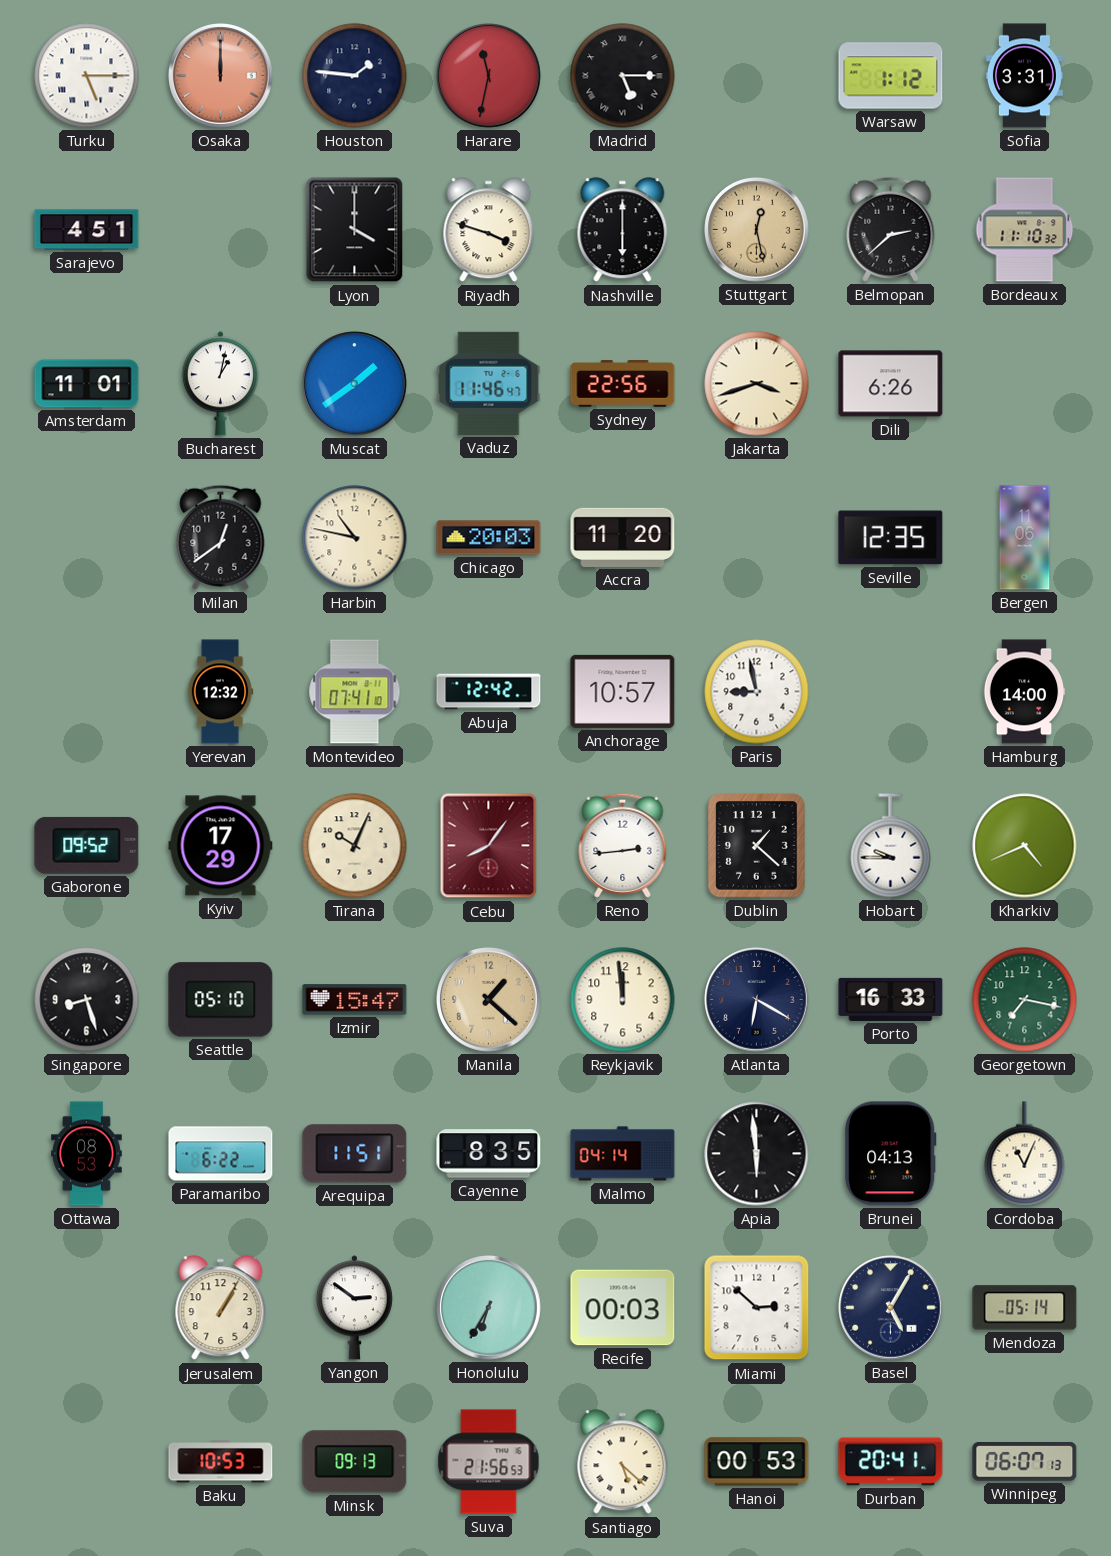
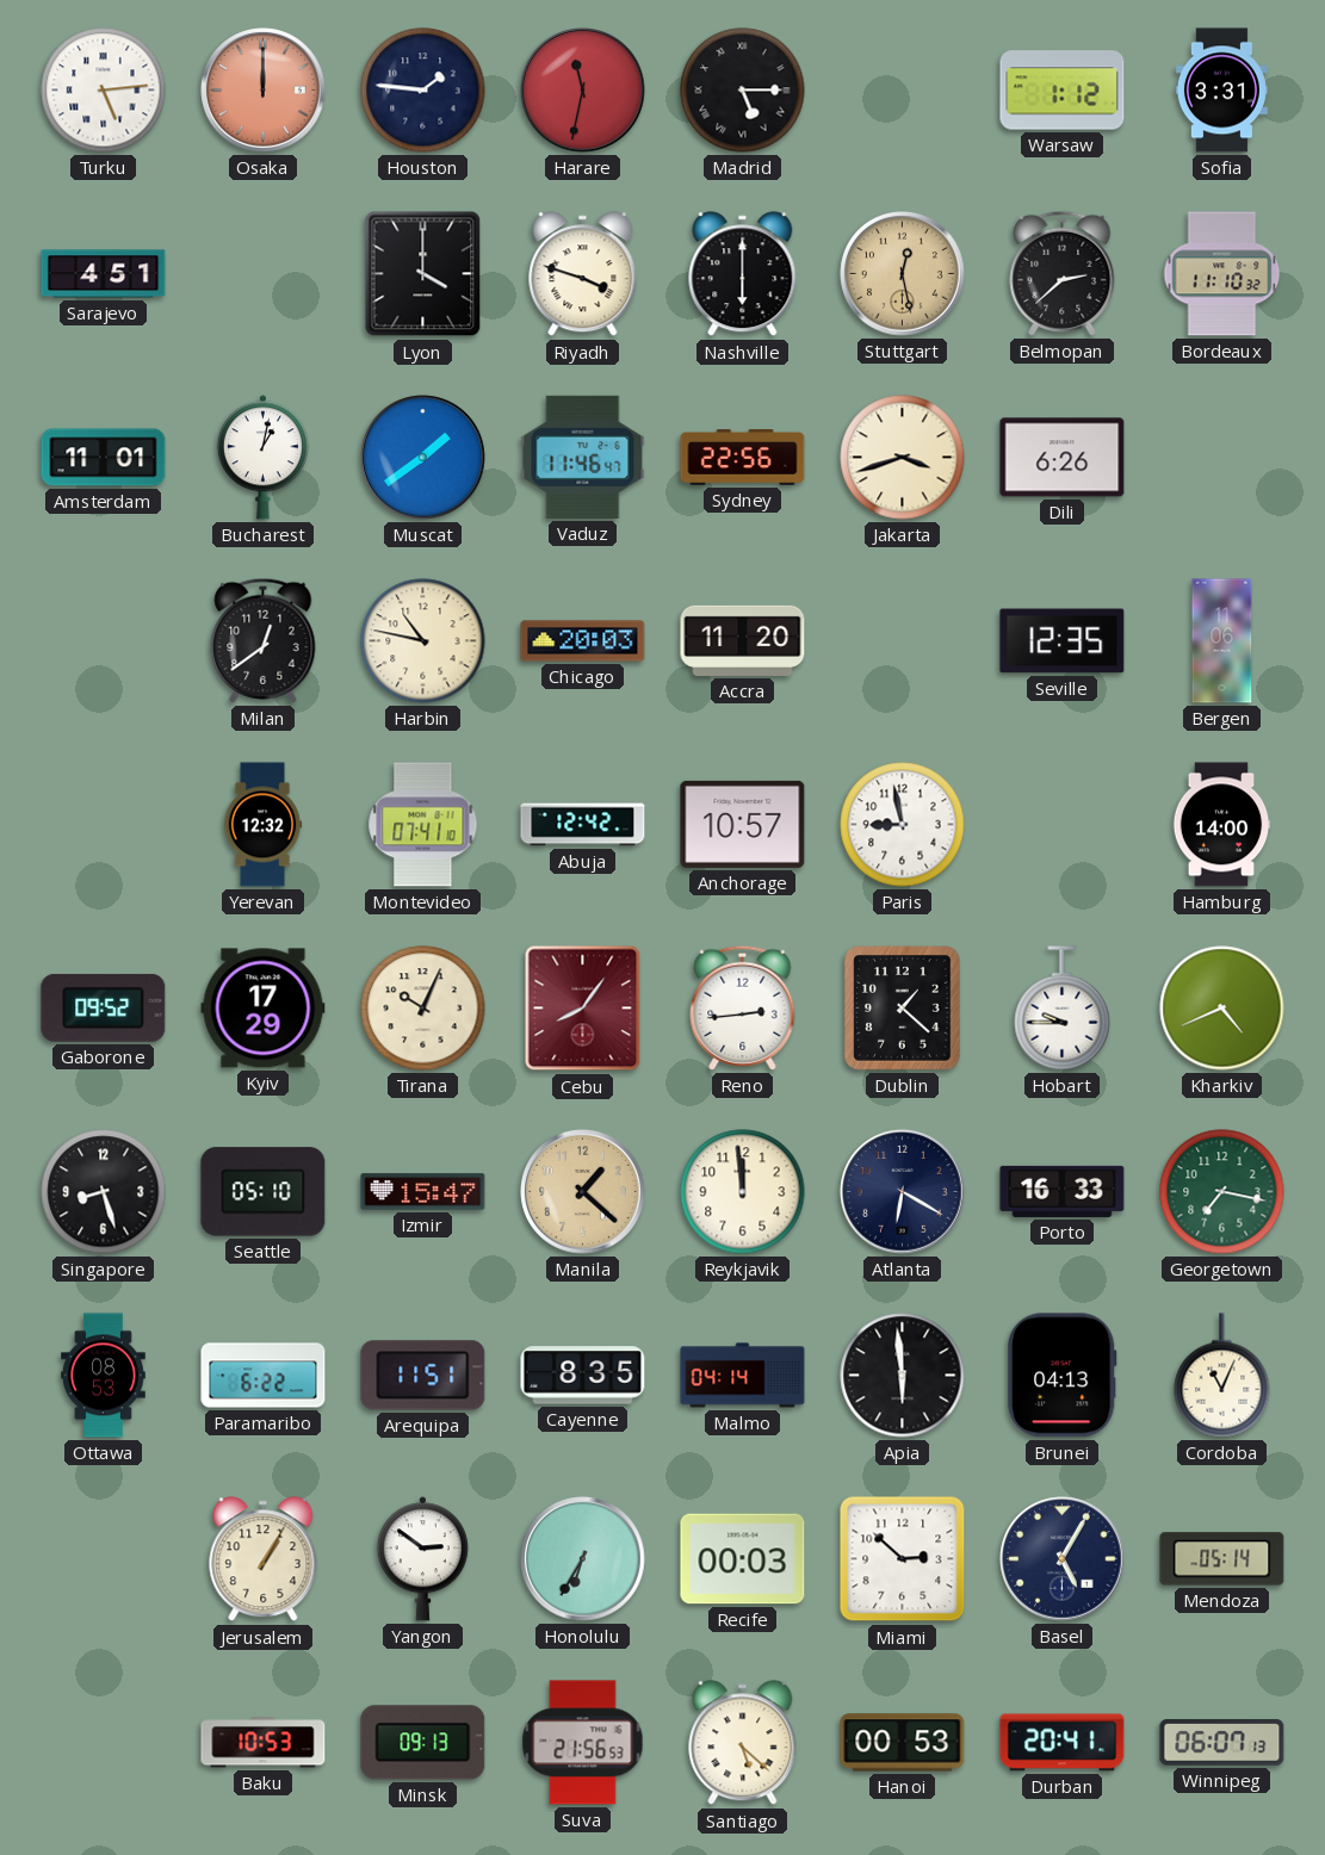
Turku: 5:15 -> 5:14
